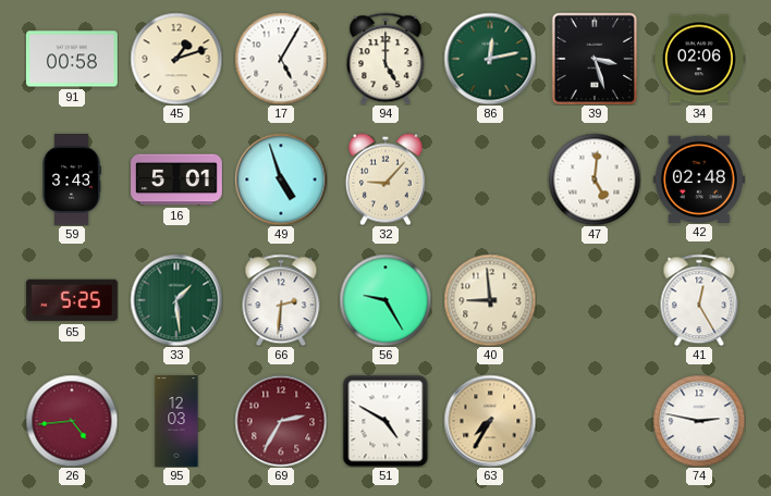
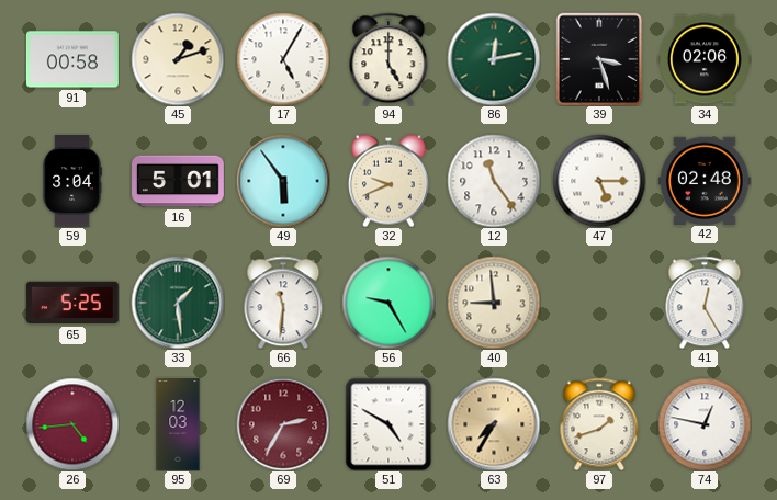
59: 3:43 -> 3:04
49: 4:57 -> 5:54
32: 9:07 -> 9:41
12: none -> 11:24
47: 5:01 -> 5:15
66: 2:31 -> 11:31
97: none -> 1:42
74: 2:47 -> 12:47
